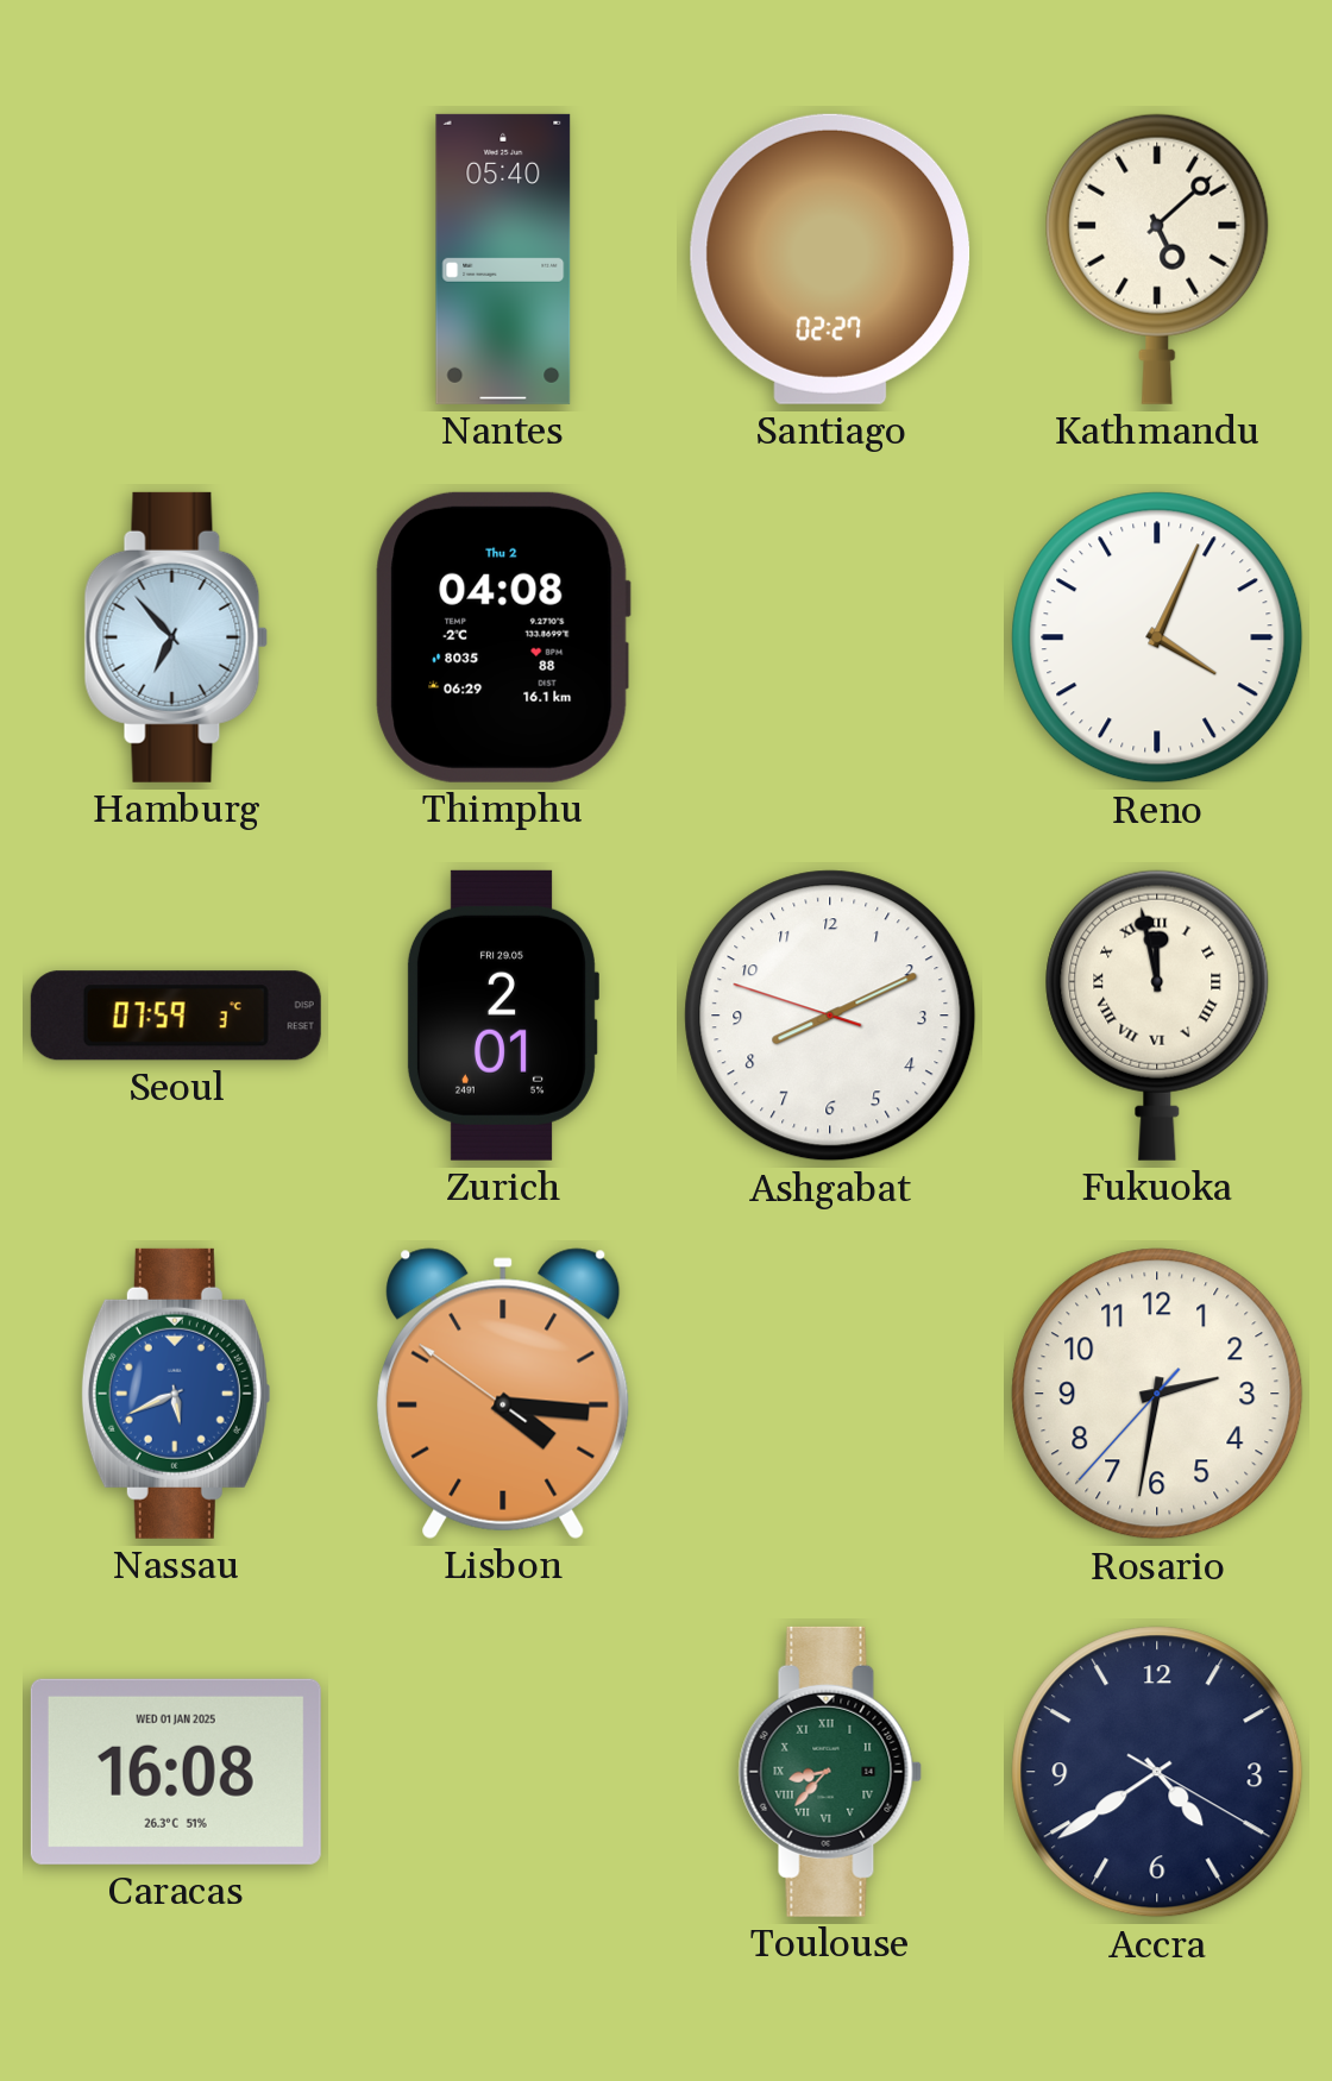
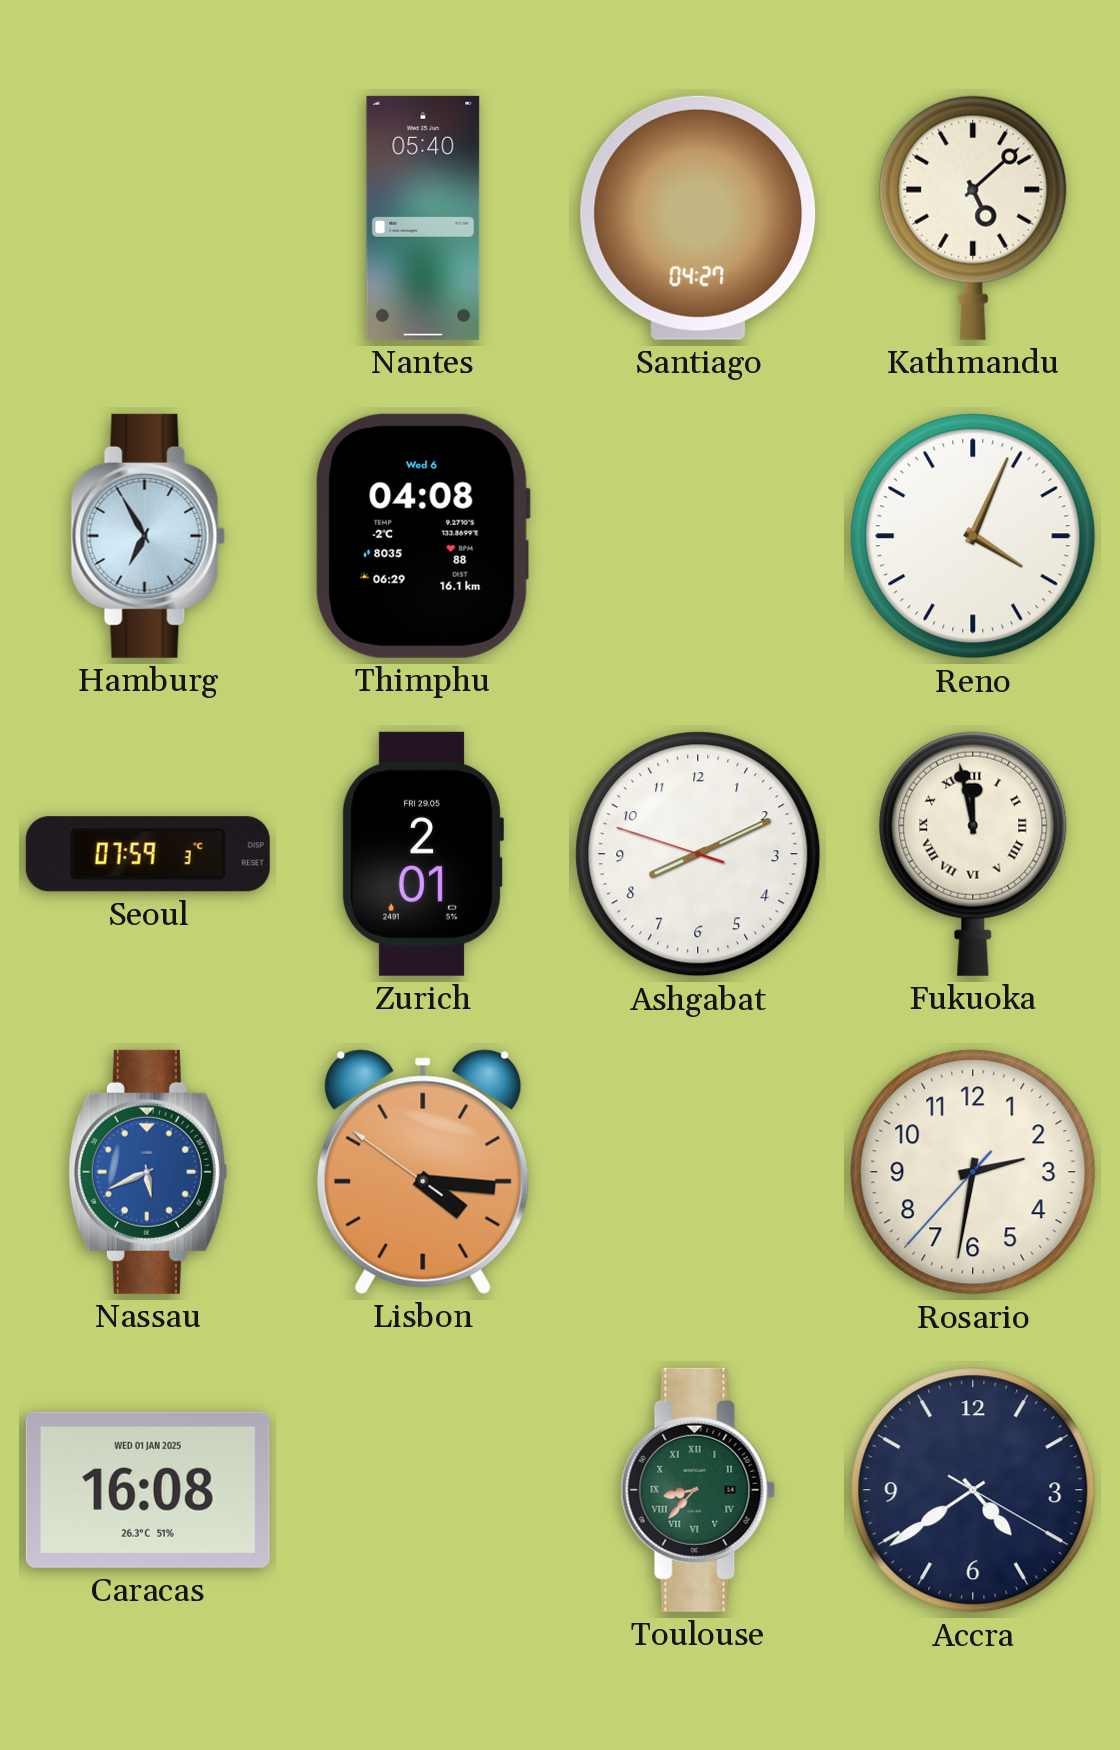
Santiago: 02:27 -> 04:27
Hamburg: 6:53 -> 6:55
Thimphu date: Thu 2 -> Wed 6
